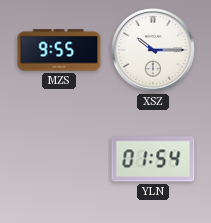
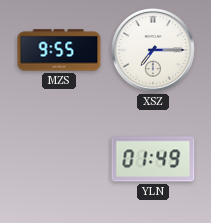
XSZ: 10:15 -> 7:15
YLN: 01:54 -> 01:49
